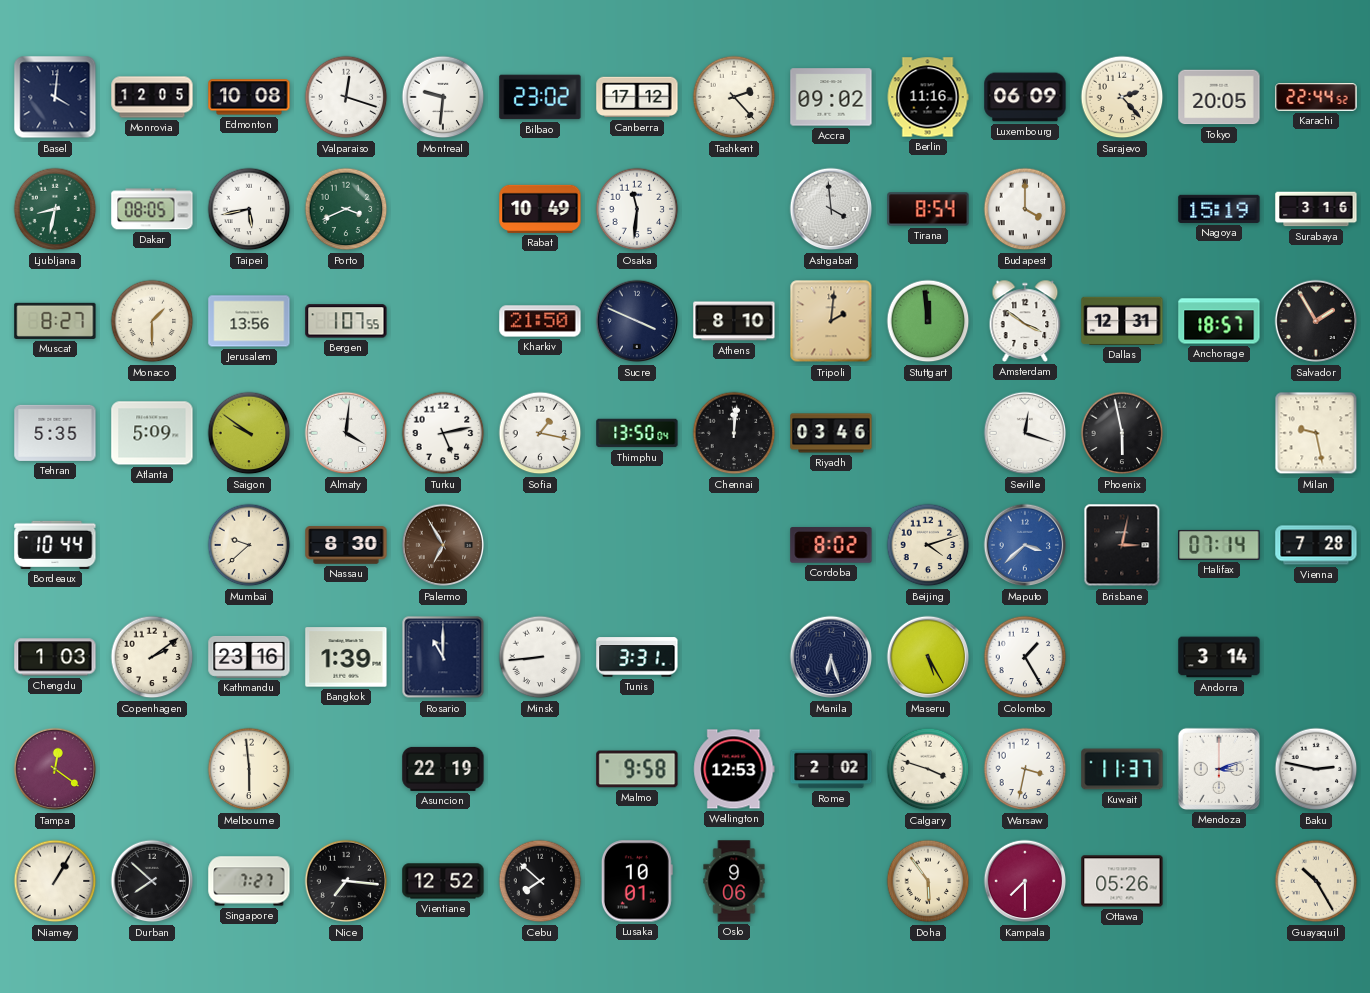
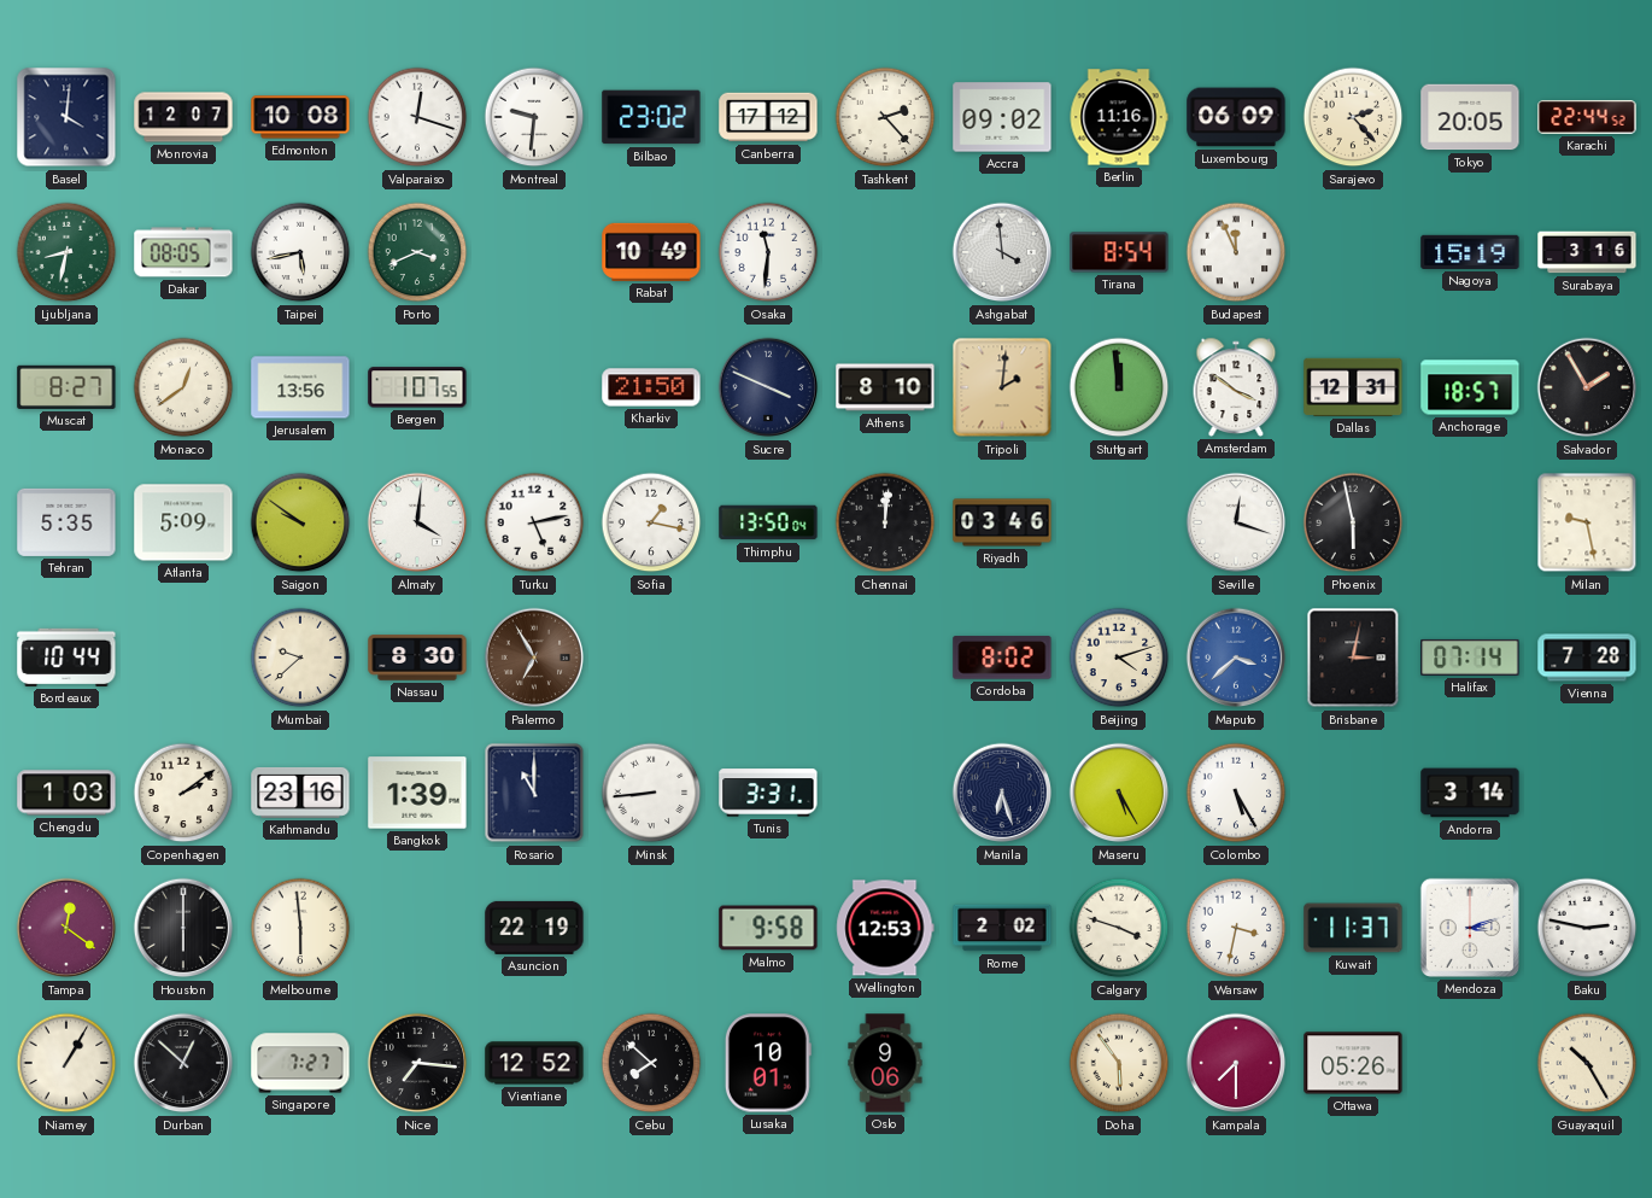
Monrovia: 12:05 -> 12:07
Budapest: 4:00 -> 11:56
Monaco: 1:30 -> 12:39
Colombo: 1:25 -> 5:25
Houston: none -> 6:00
Durban: 7:52 -> 12:52
